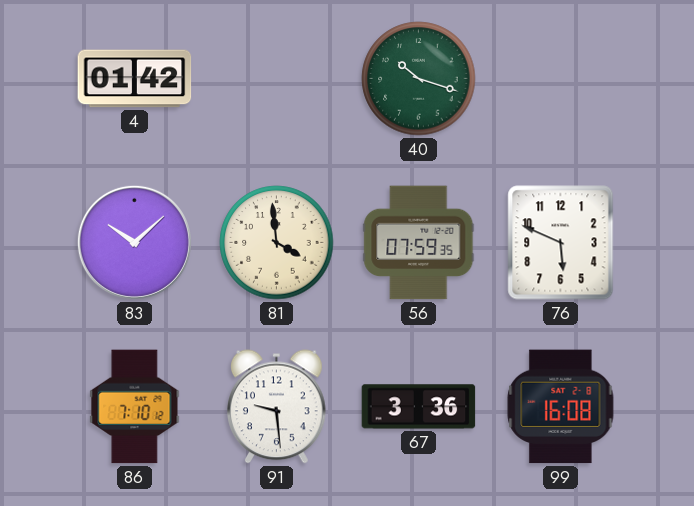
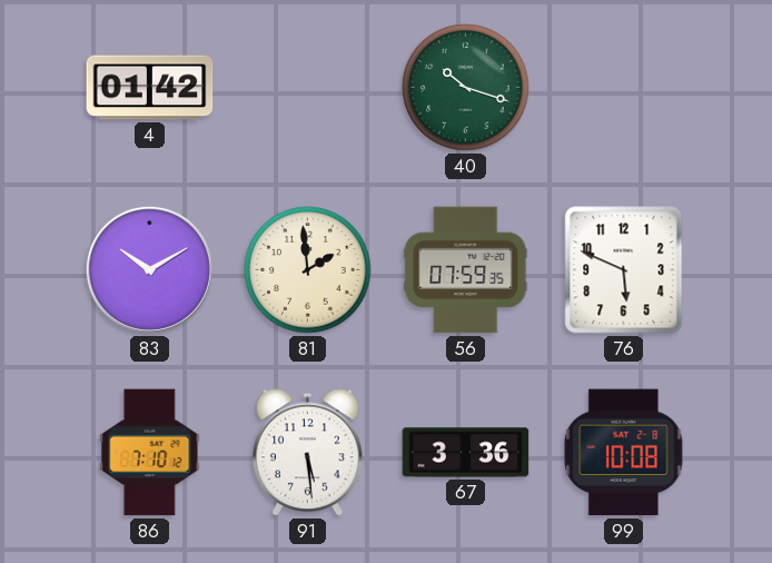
83: 10:08 -> 10:10
81: 3:59 -> 1:59
91: 9:29 -> 5:29
99: 16:08 -> 10:08
